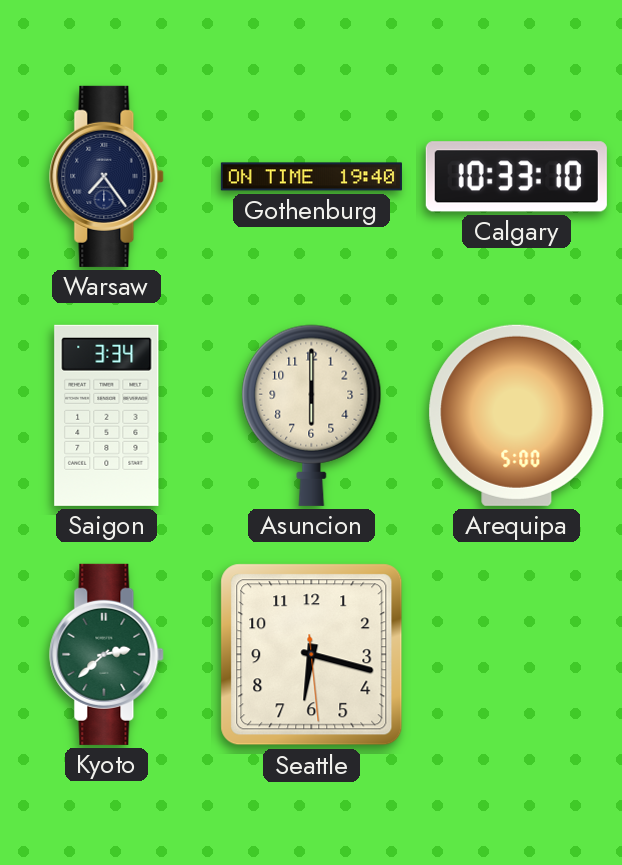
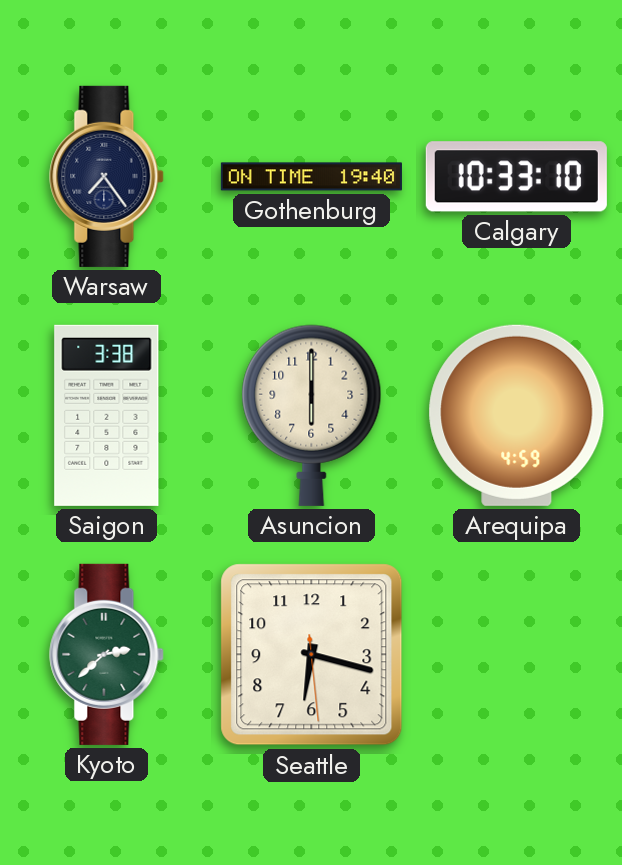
Saigon: 3:34 -> 3:38
Arequipa: 5:00 -> 4:59
